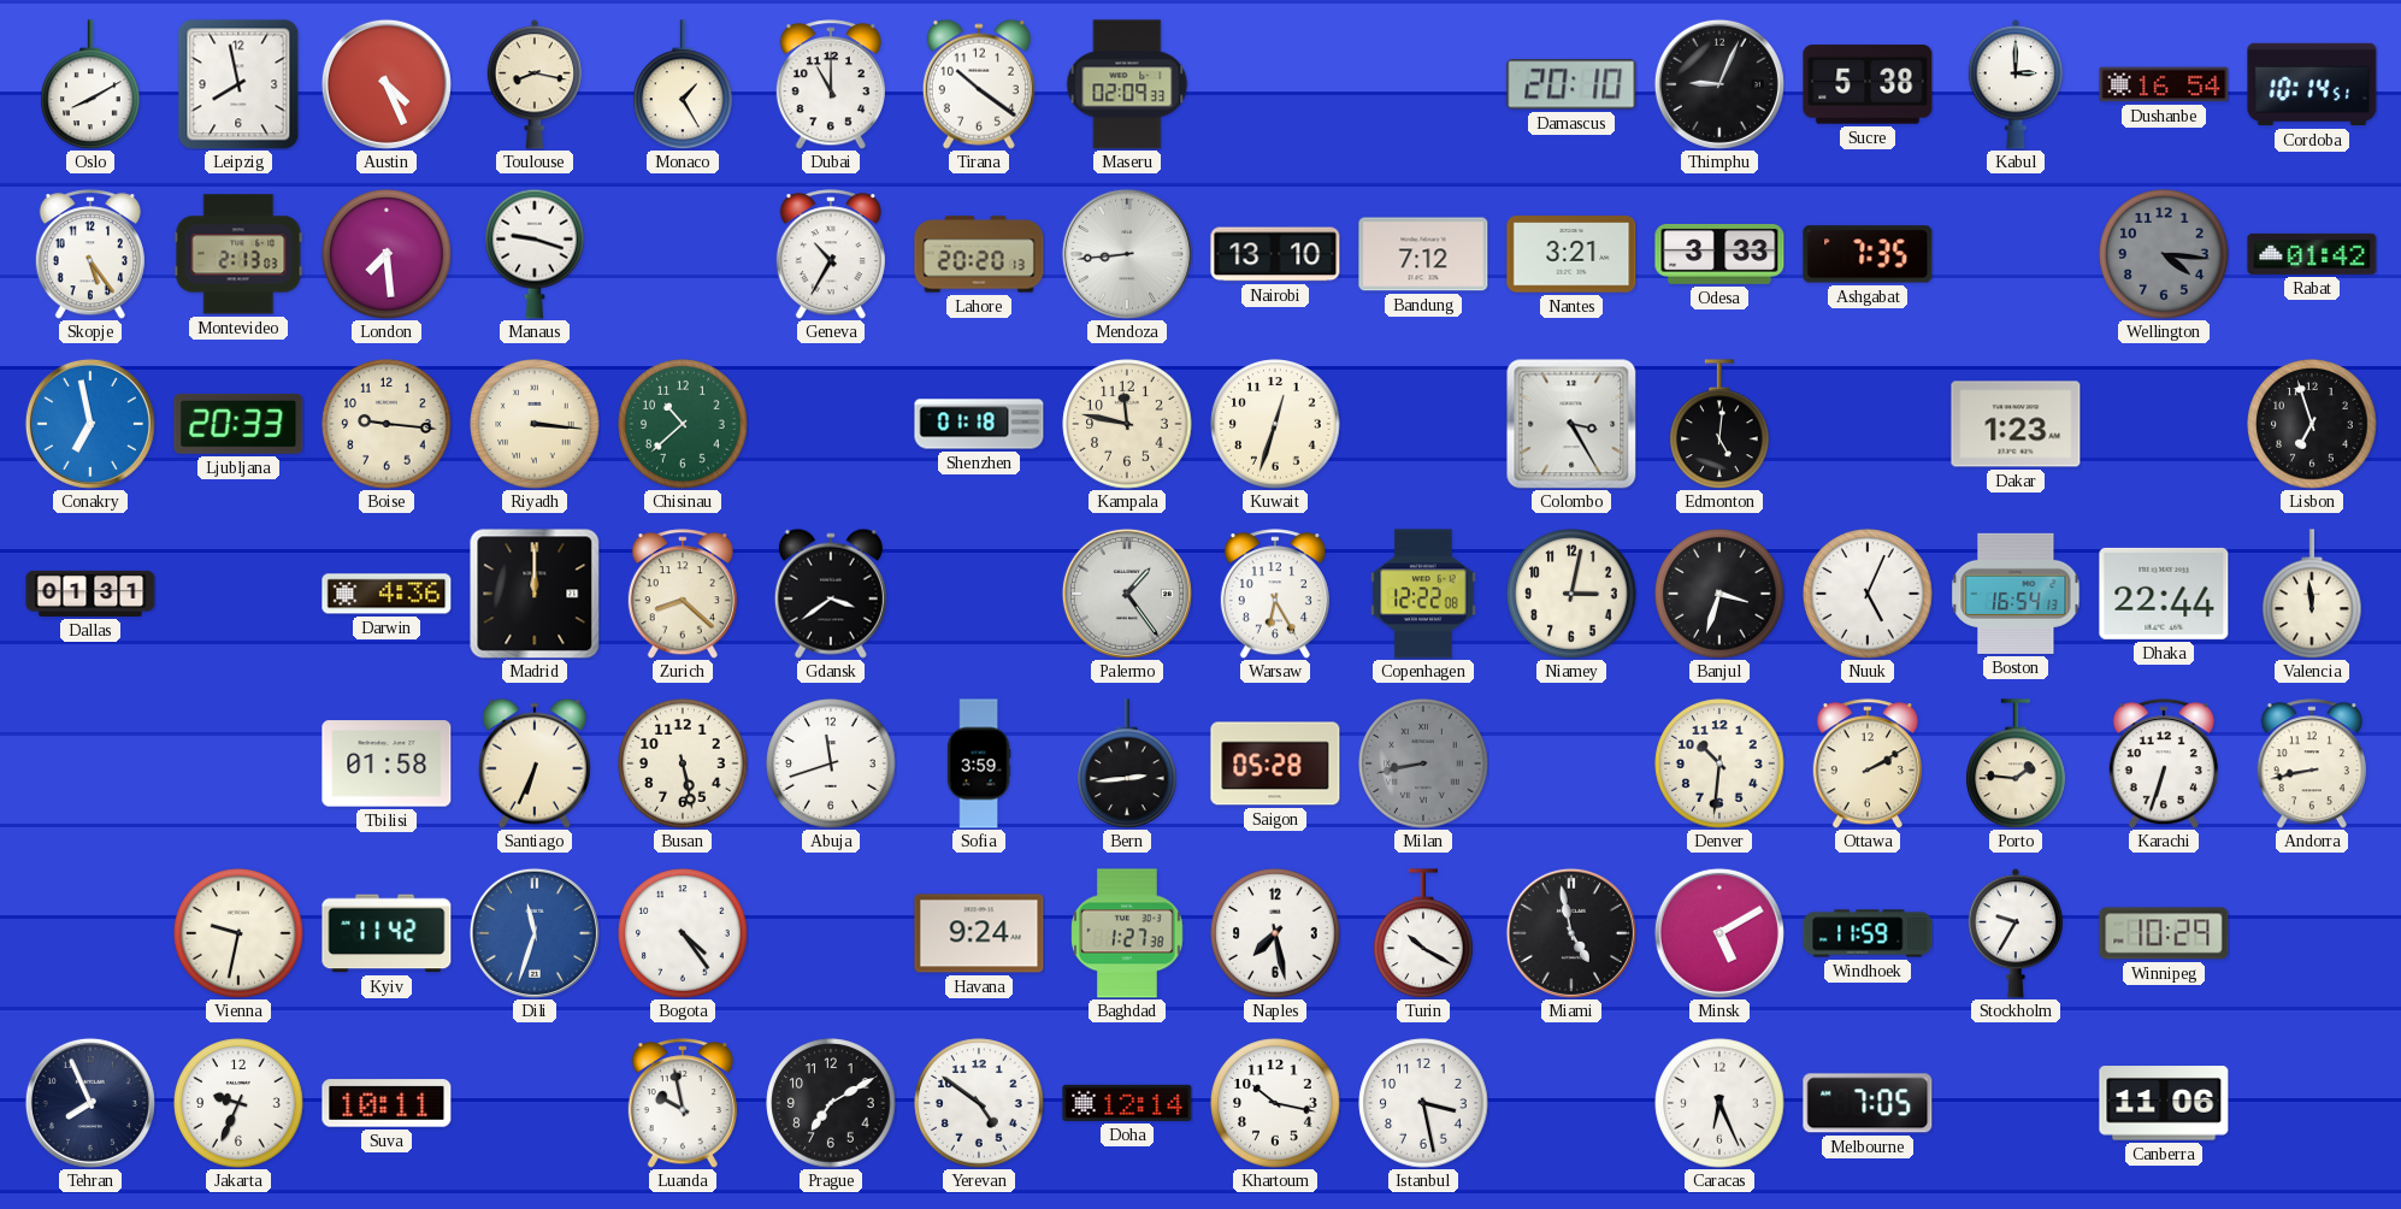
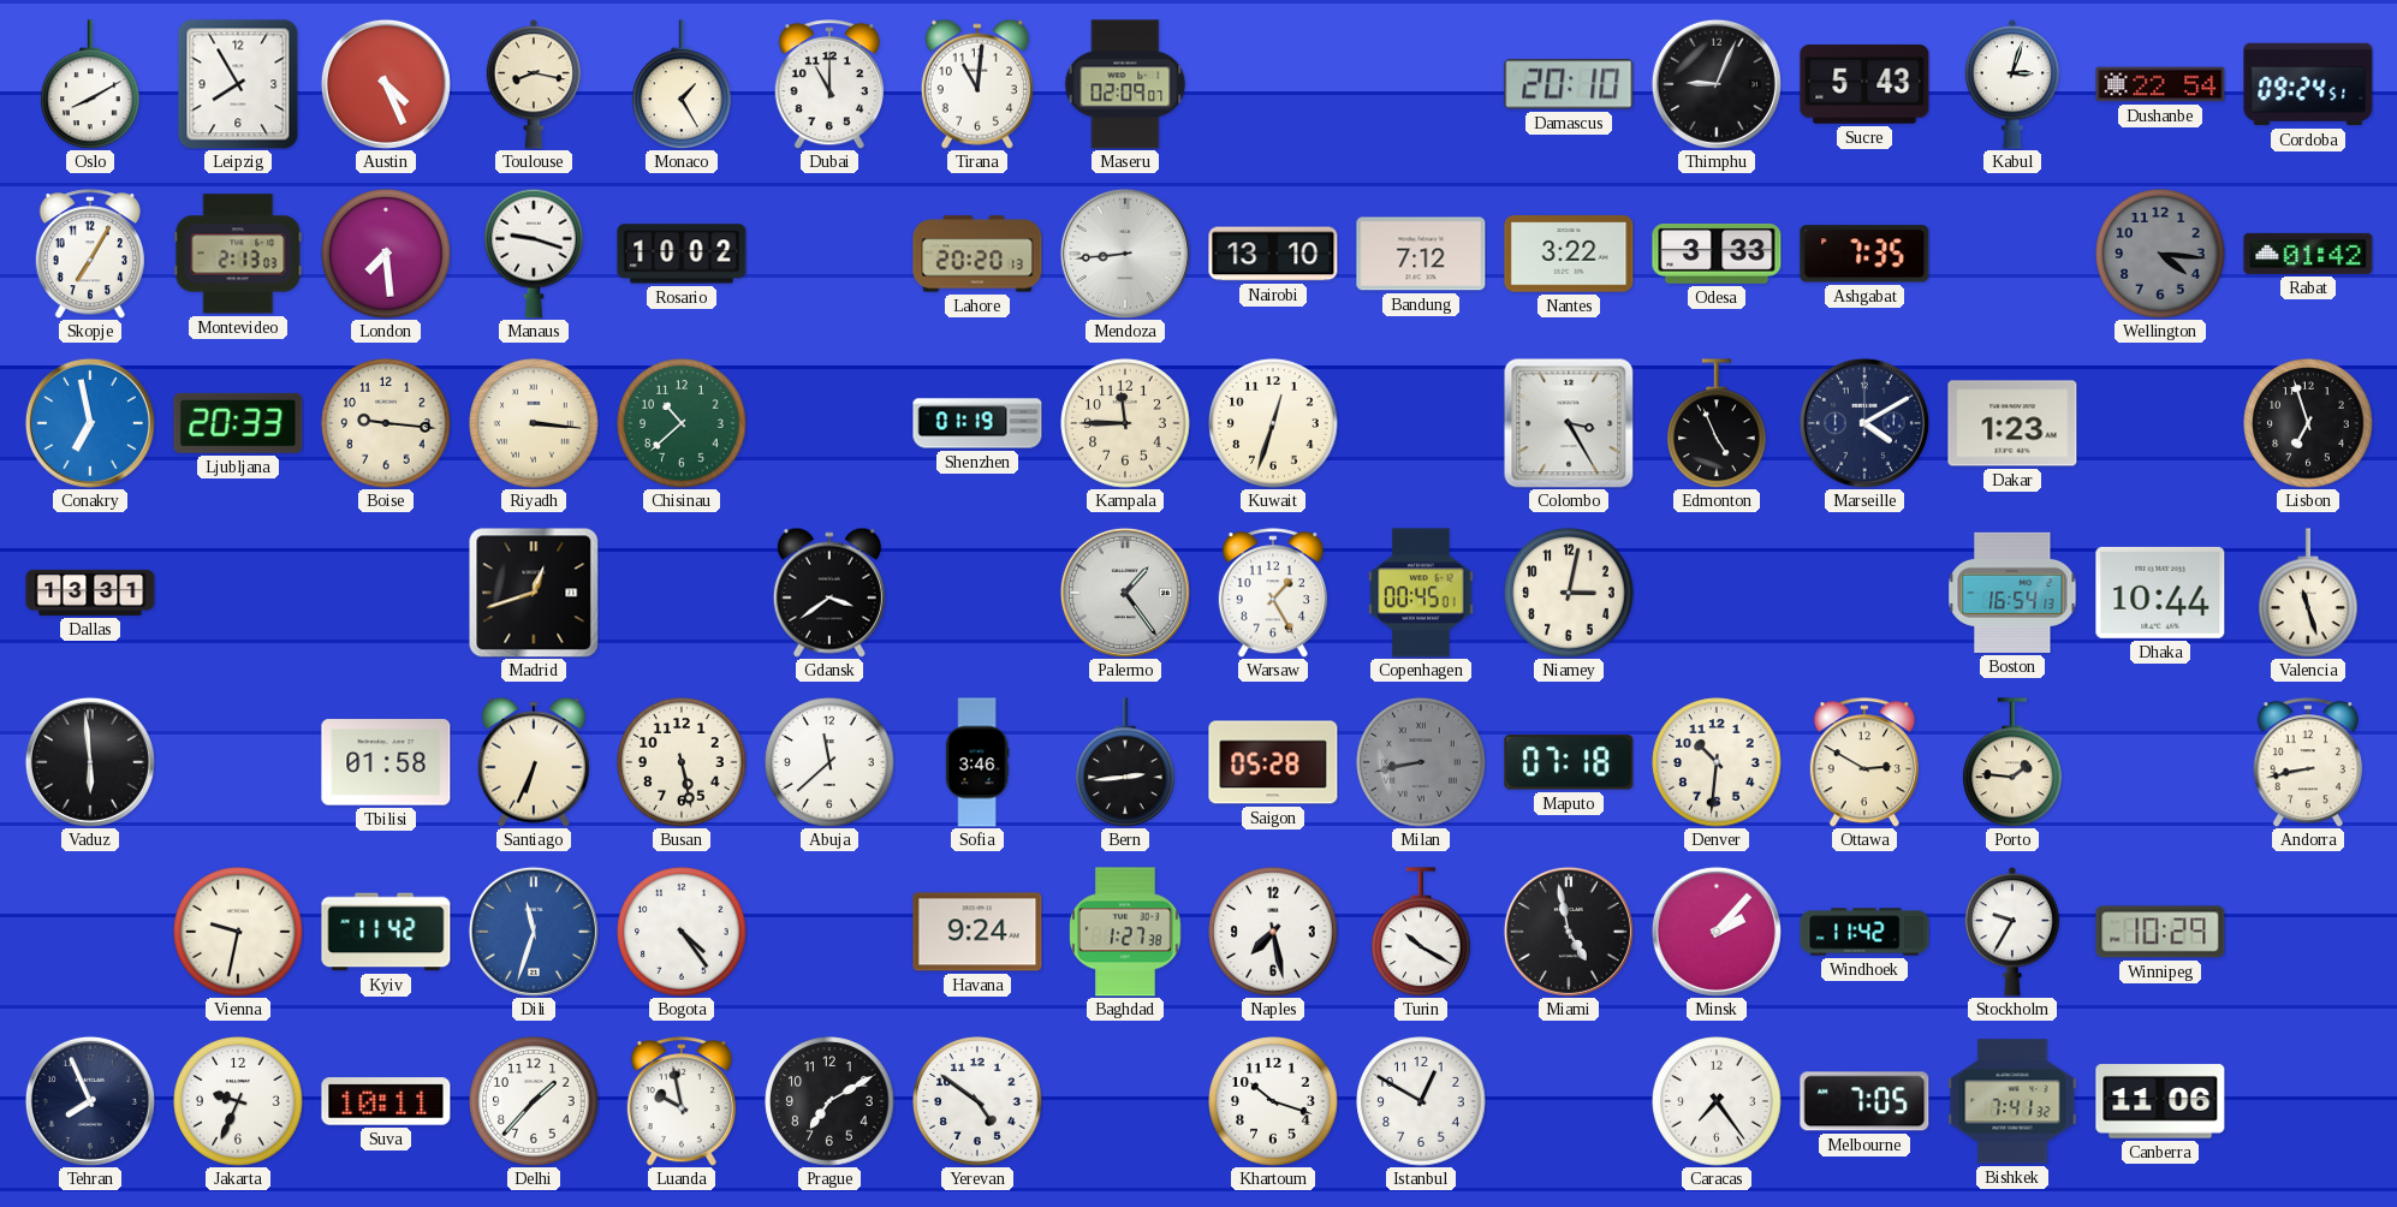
Leipzig: 7:58 -> 7:55
Tirana: 10:21 -> 11:01
Maseru: 02:09:33 -> 02:09:07
Sucre: 5:38 -> 5:43
Kabul: 3:00 -> 3:03
Dushanbe: 16:54 -> 22:54
Cordoba: 10:14 -> 09:24
Skopje: 5:24 -> 7:05
Rosario: none -> 10:02
Geneva: 10:35 -> none
Nantes: 3:21 -> 3:22
Shenzhen: 01:18 -> 01:19
Kampala: 11:47 -> 11:45
Edmonton: 5:01 -> 4:56
Marseille: none -> 4:10
Dallas: 01:31 -> 13:31
Darwin: 4:36 -> none
Madrid: 12:00 -> 12:42
Zurich: 8:22 -> none
Warsaw: 6:25 -> 1:25
Copenhagen: 12:22 -> 00:45
Banjul: 3:33 -> none
Nuuk: 5:04 -> none
Dhaka: 22:44 -> 10:44
Valencia: 11:59 -> 11:27
Vaduz: none -> 5:59
Abuja: 11:42 -> 11:38
Sofia: 3:59 -> 3:46
Maputo: none -> 07:18
Ottawa: 2:10 -> 2:50
Karachi: 6:33 -> none
Minsk: 5:10 -> 2:07
Windhoek: 11:59 -> 11:42
Delhi: none -> 1:37
Doha: 12:14 -> none
Khartoum: 10:17 -> 10:18
Istanbul: 3:28 -> 12:50
Caracas: 6:26 -> 7:24
Bishkek: none -> 7:41
